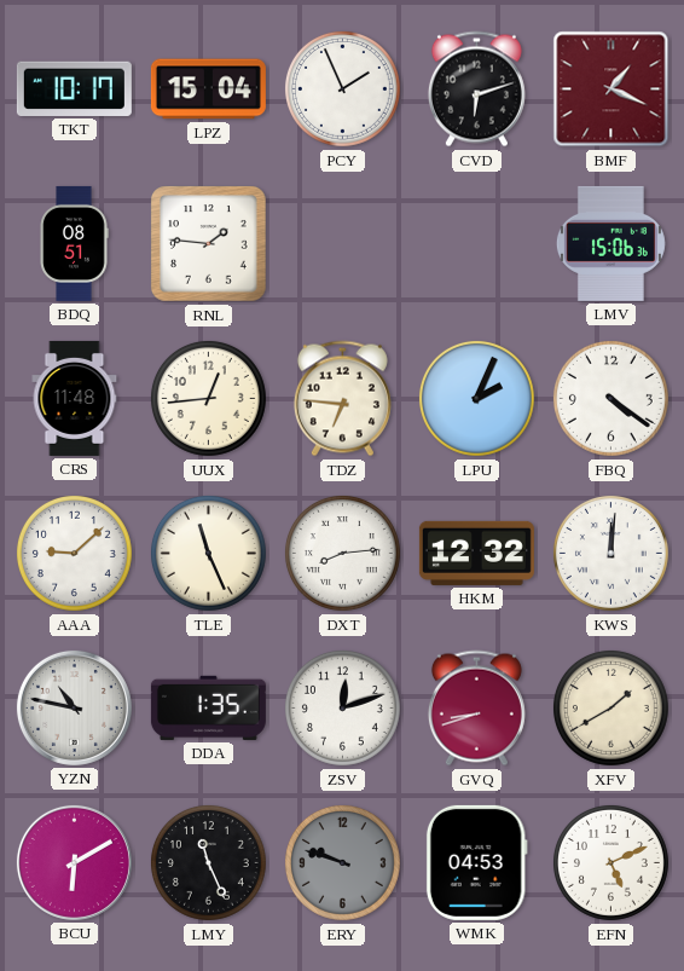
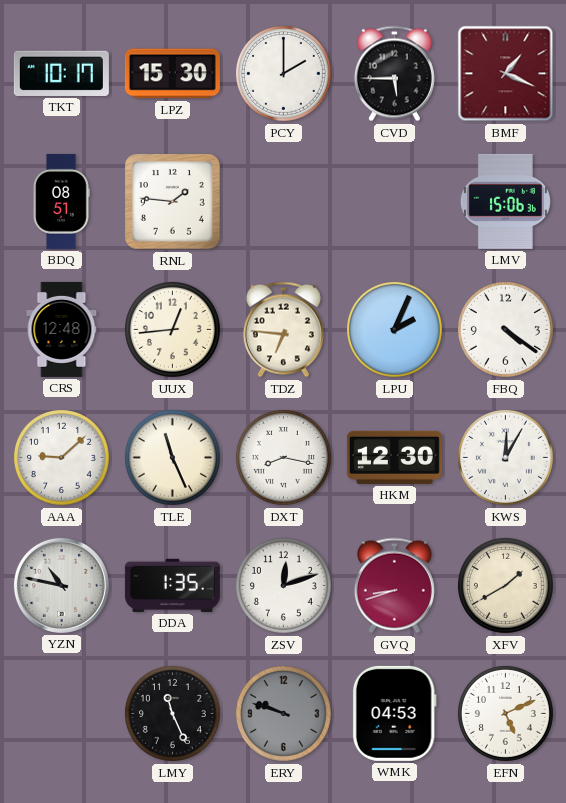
LPZ: 15:04 -> 15:30
PCY: 1:56 -> 2:00
CVD: 6:12 -> 5:45
CRS: 11:48 -> 12:48
DXT: 8:14 -> 8:17
HKM: 12:32 -> 12:30
KWS: 12:01 -> 12:05
BCU: 6:10 -> none
